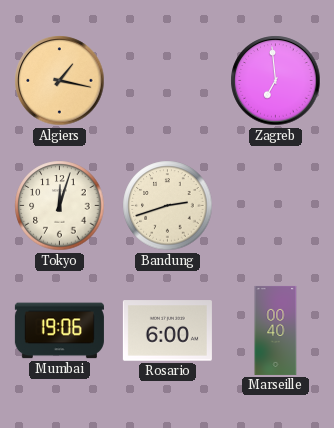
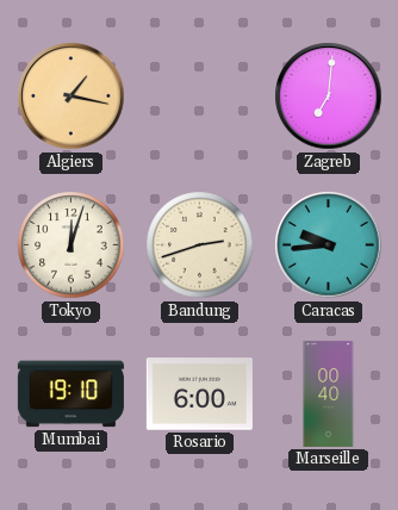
Zagreb: 6:59 -> 7:01
Caracas: none -> 9:44
Mumbai: 19:06 -> 19:10
